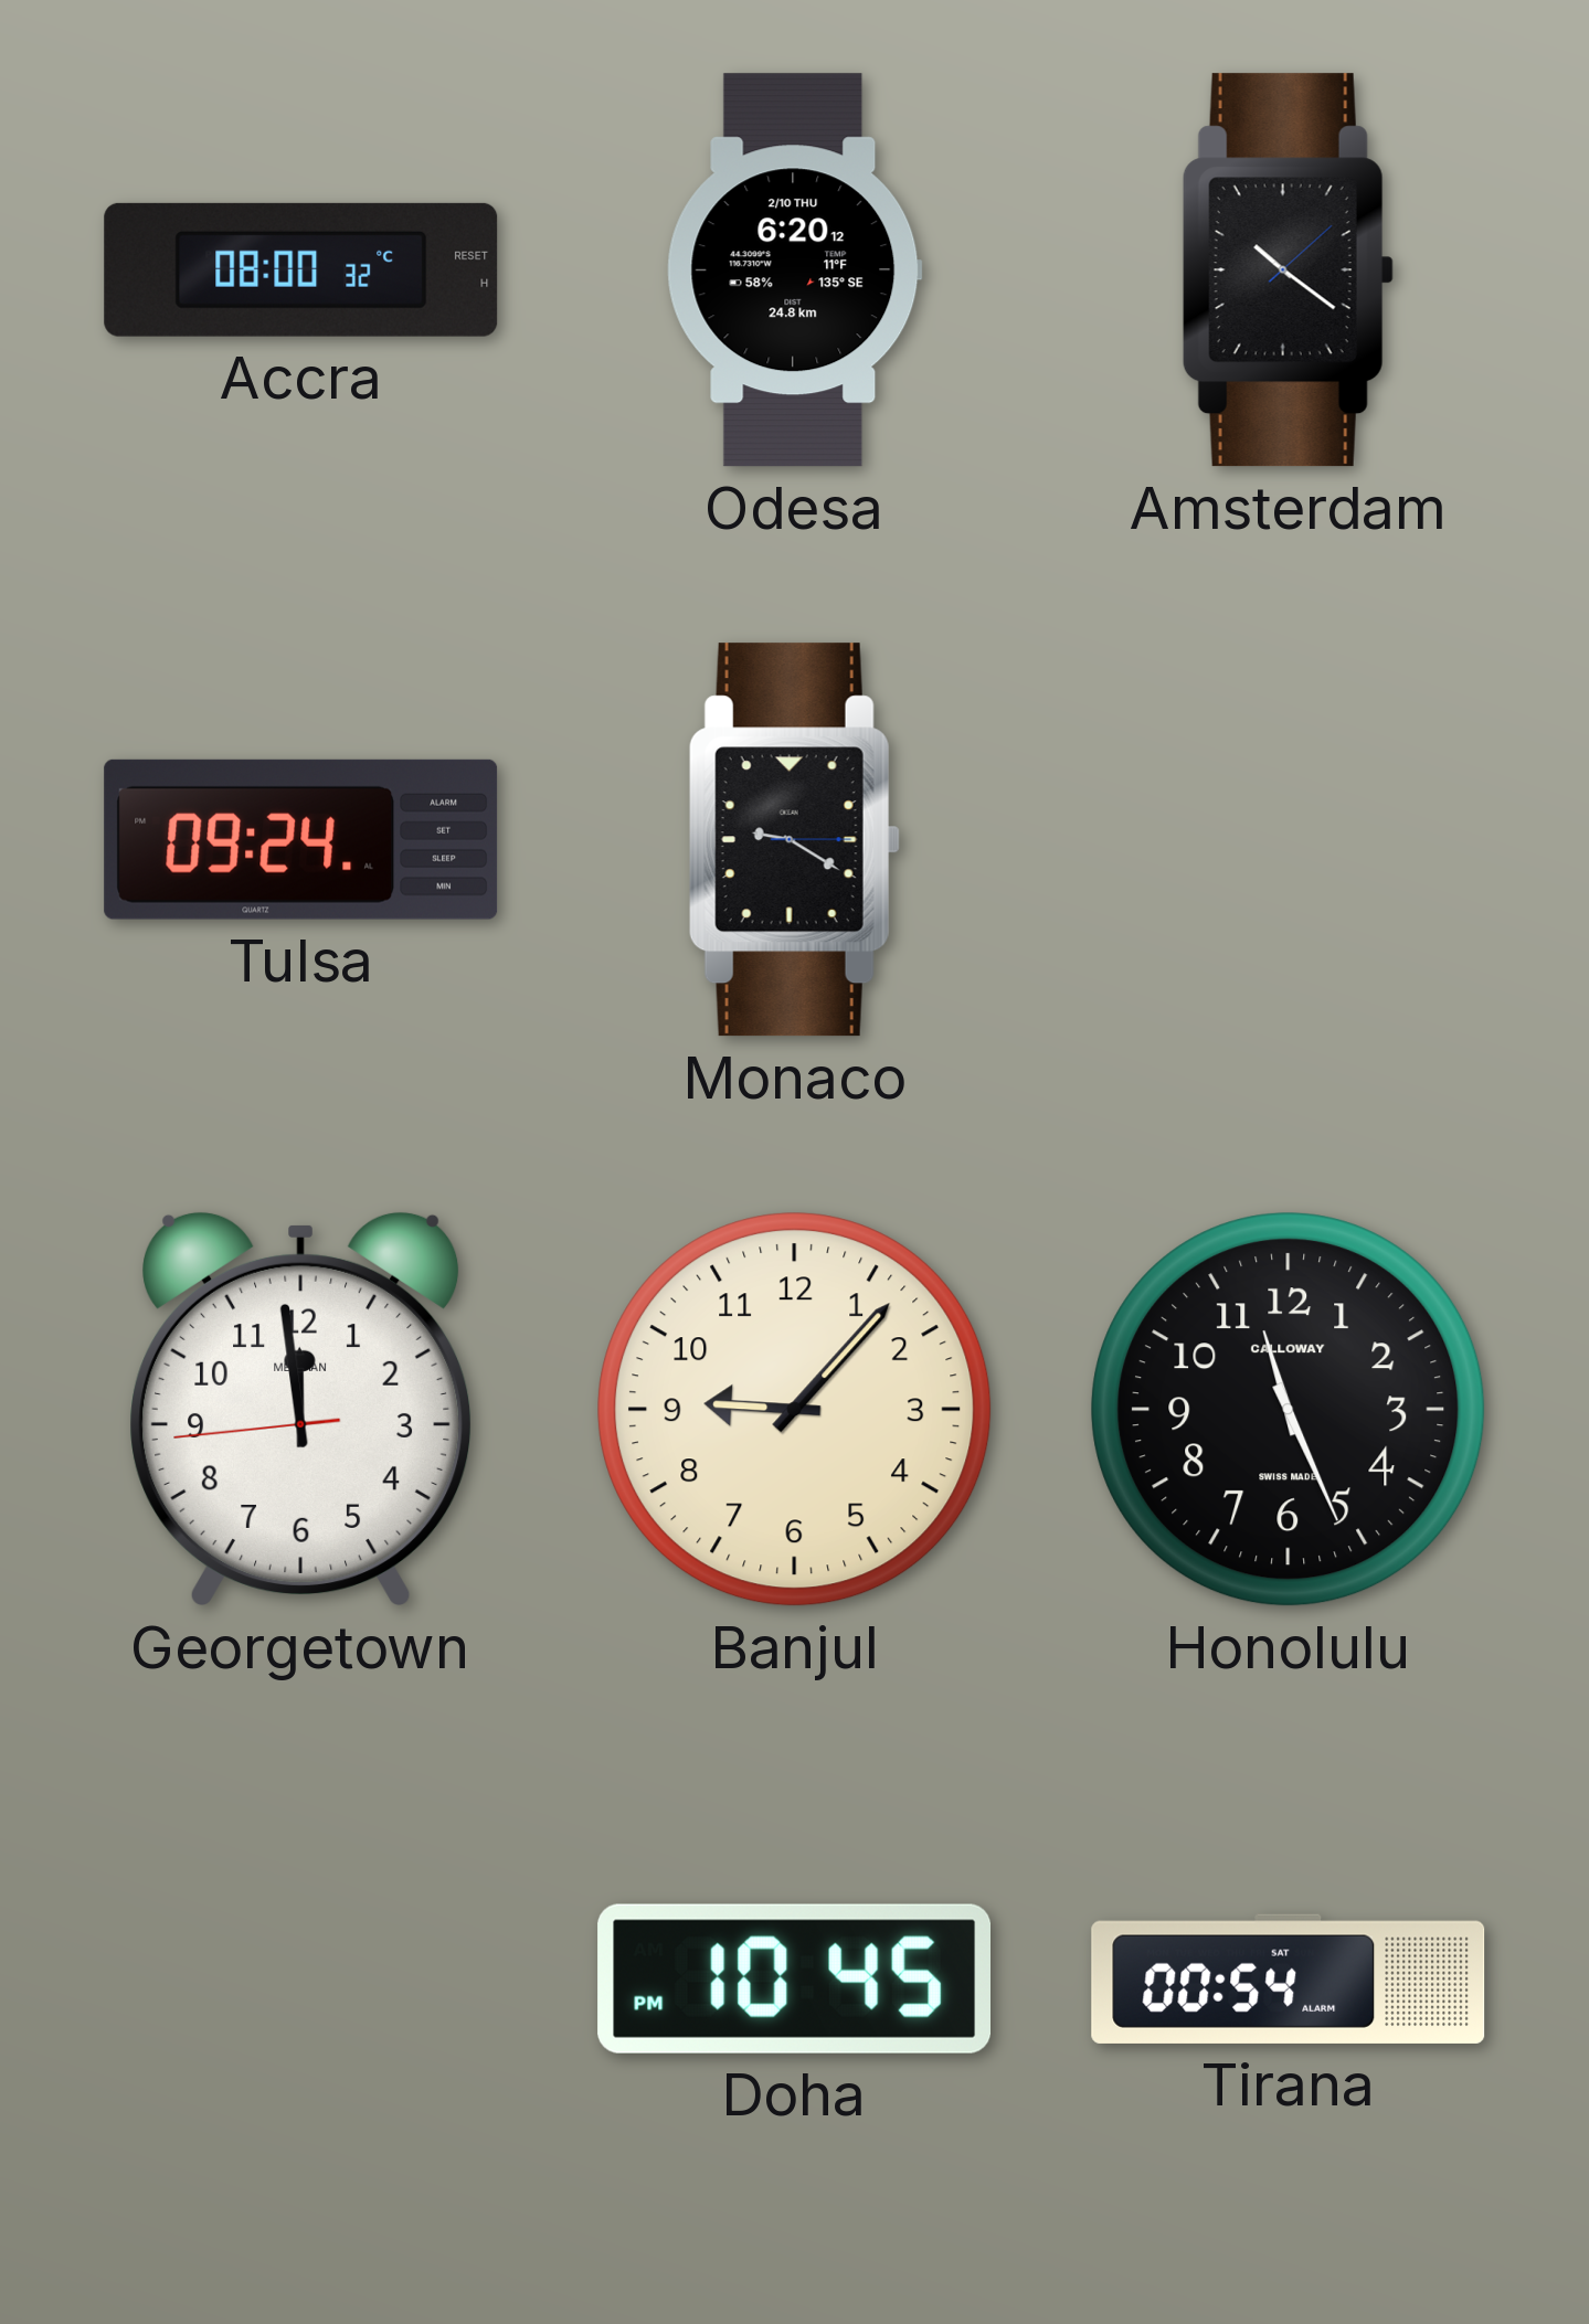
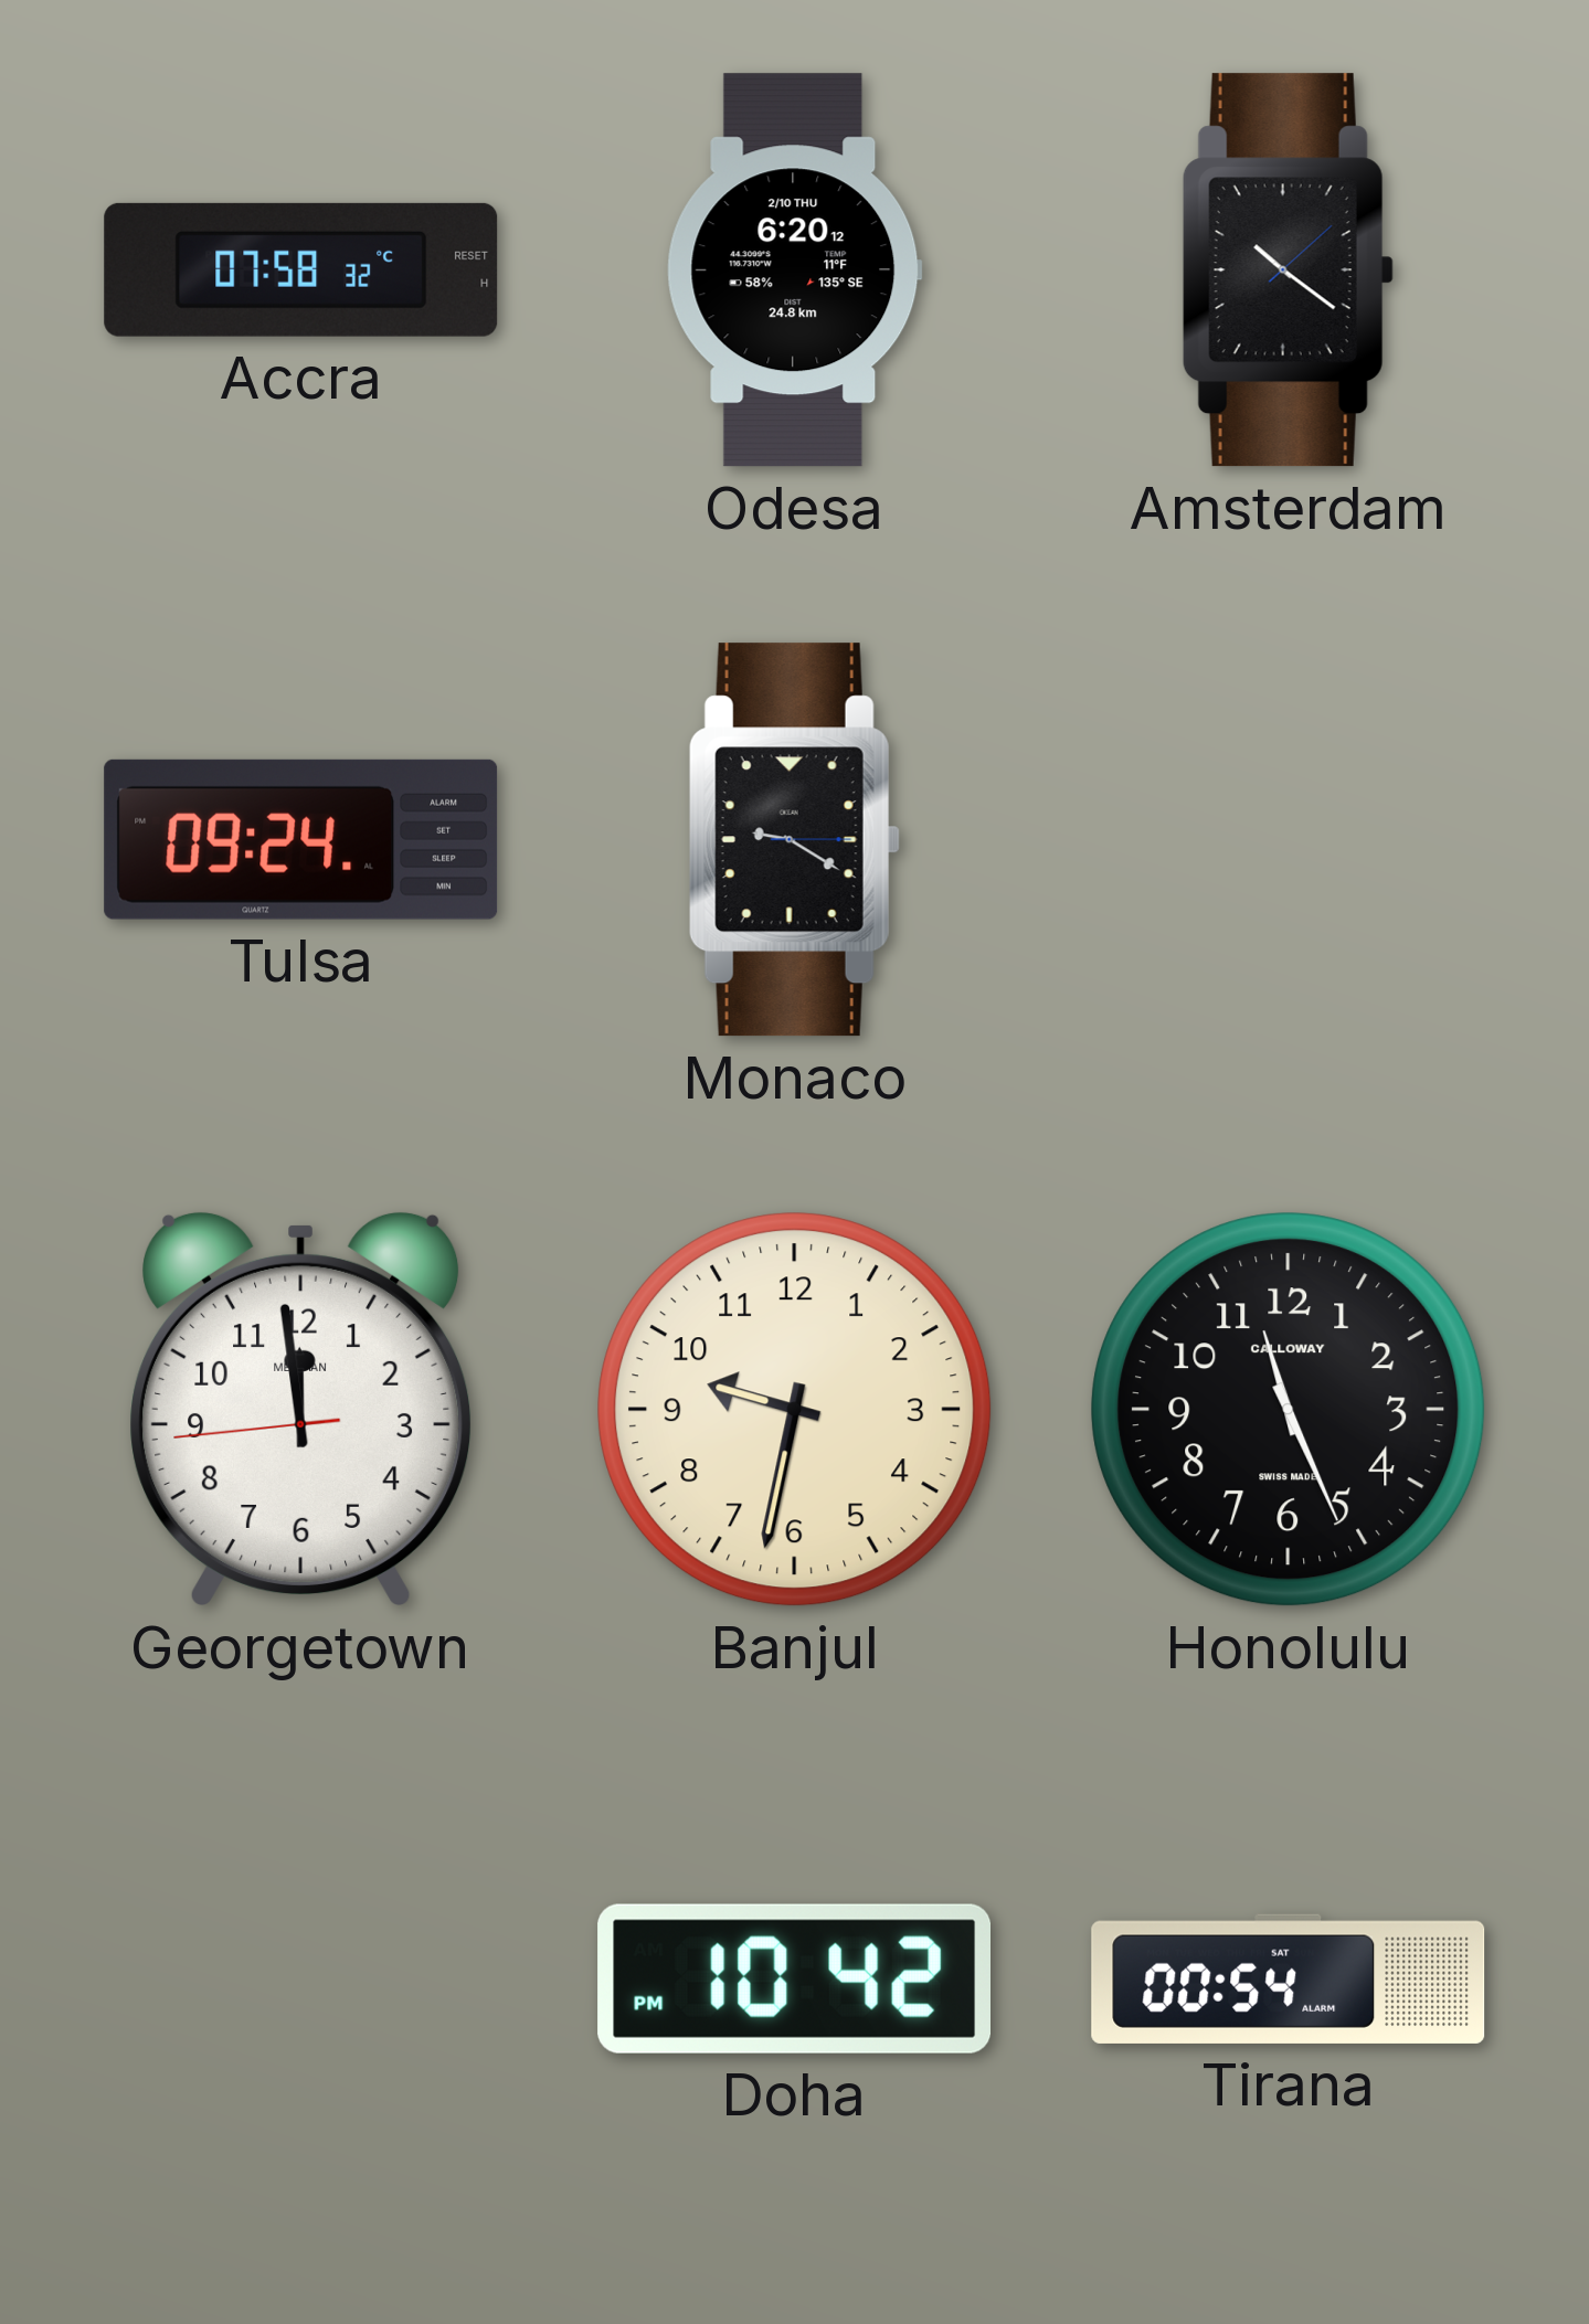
Accra: 08:00 -> 07:58
Banjul: 9:07 -> 9:32
Doha: 10:45 -> 10:42
